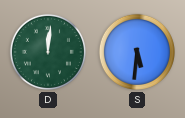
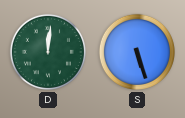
S: 5:31 -> 5:27
